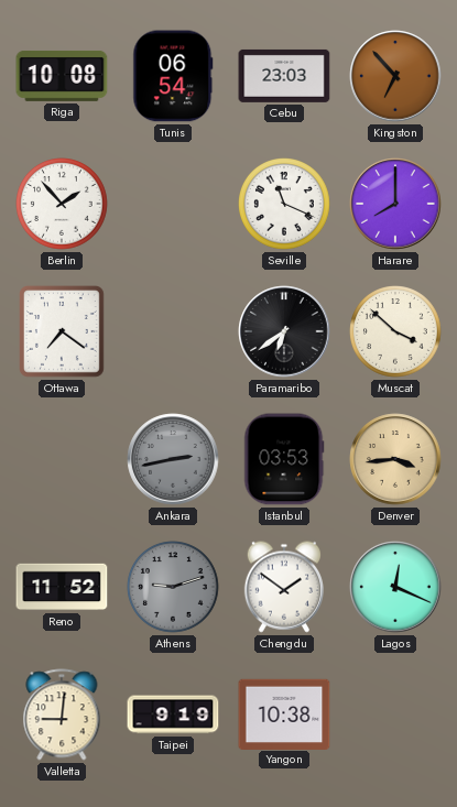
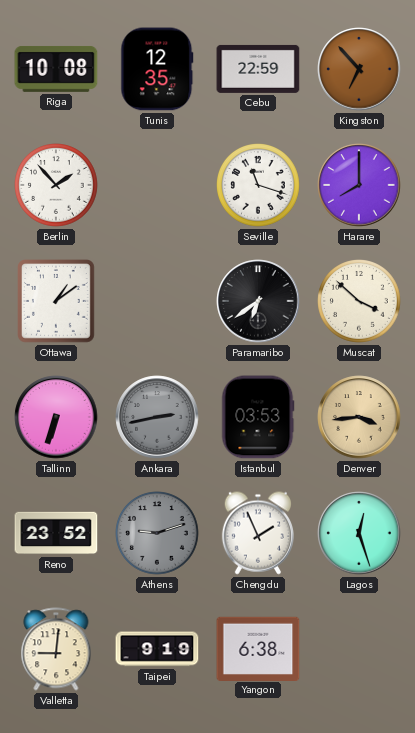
Tunis: 06:54 -> 12:35
Cebu: 23:03 -> 22:59
Seville: 11:19 -> 11:18
Ottawa: 7:21 -> 1:09
Tallinn: none -> 6:33
Reno: 11:52 -> 23:52
Chengdu: 1:51 -> 1:56
Lagos: 12:19 -> 12:27
Yangon: 10:38 -> 6:38
